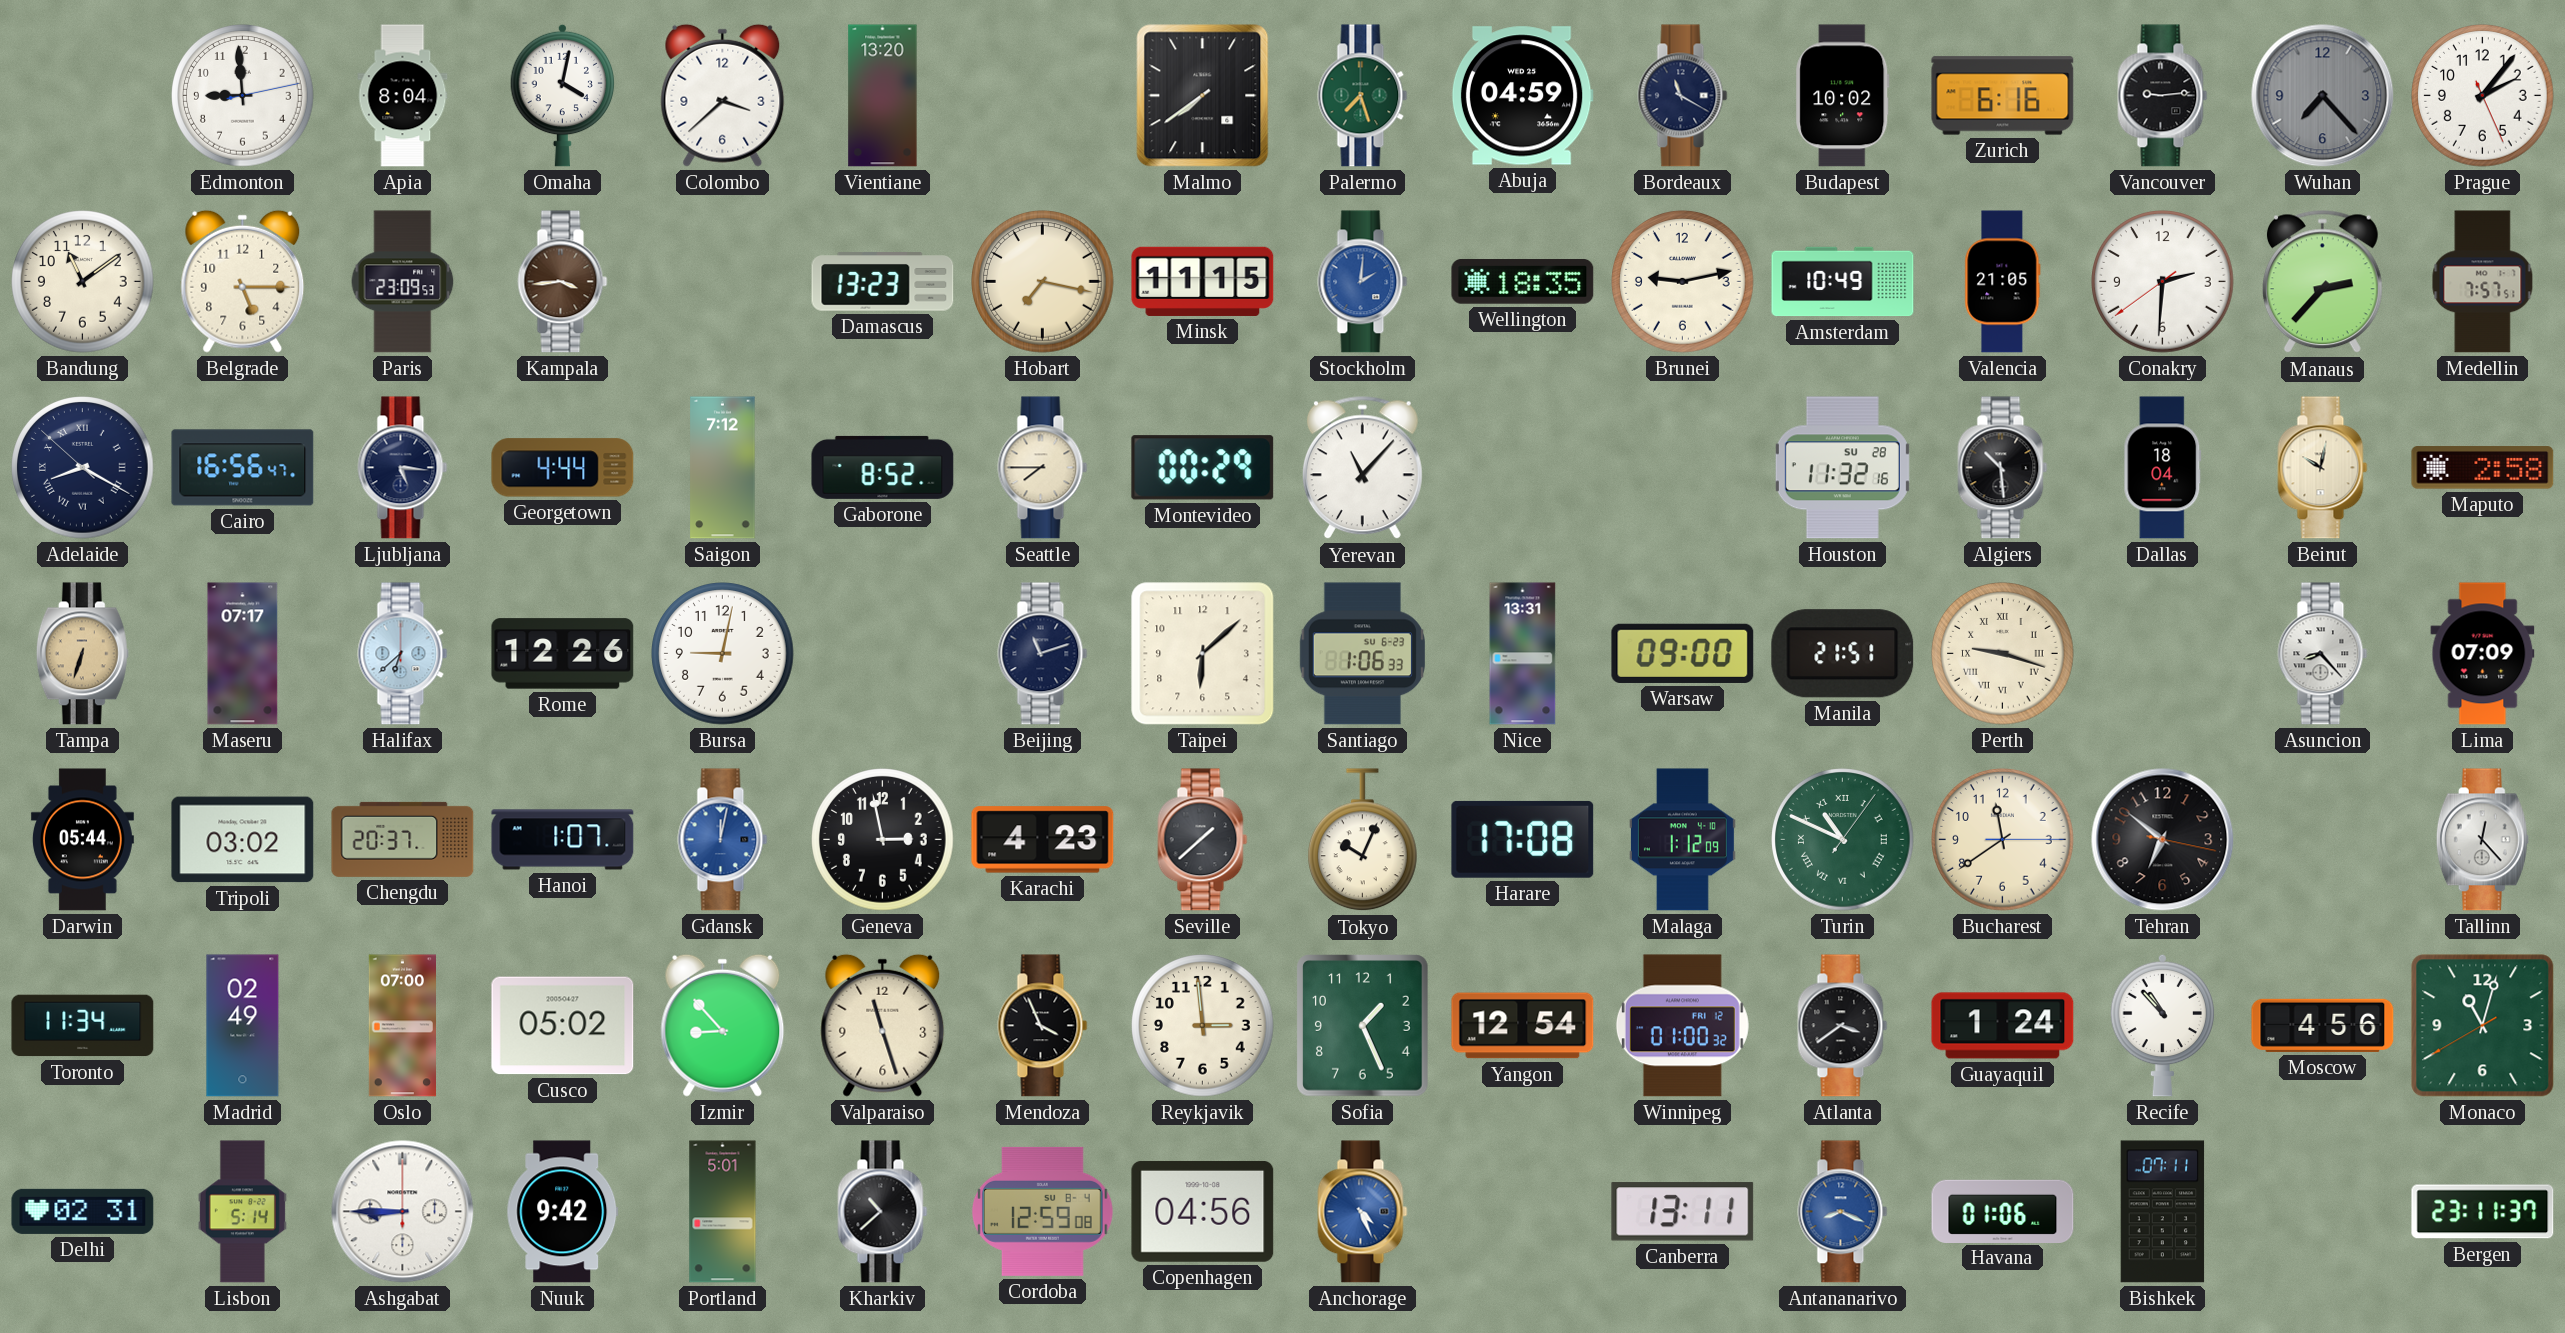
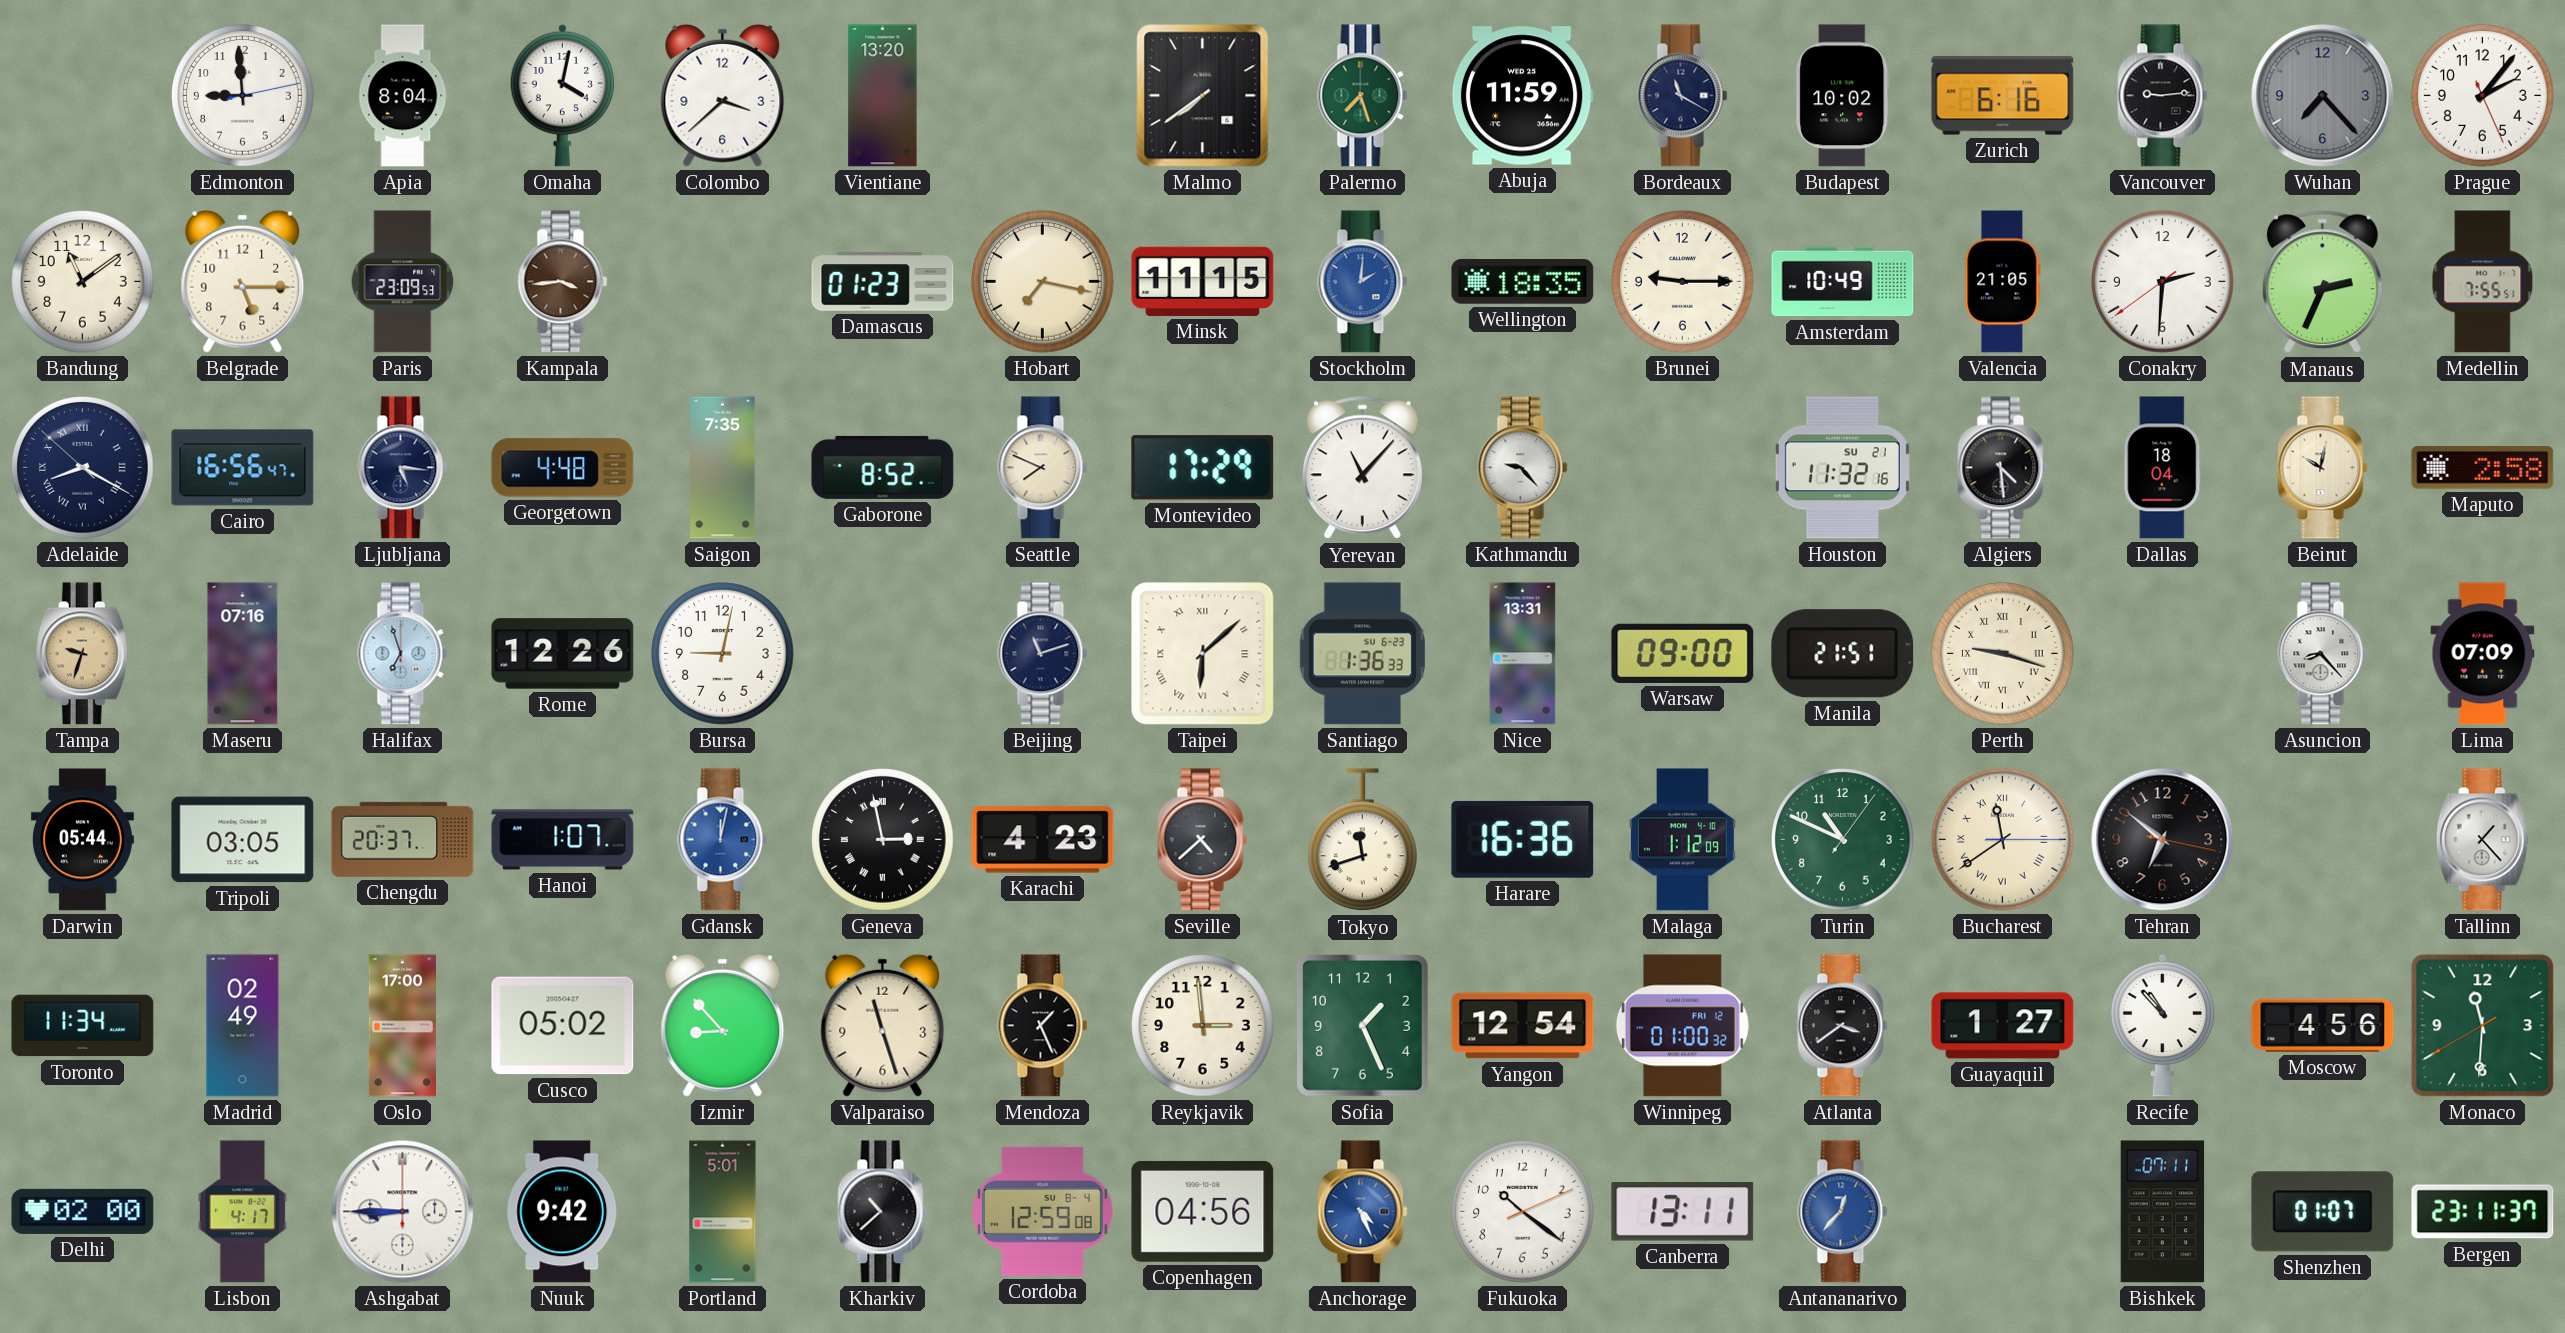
Abuja: 04:59 -> 11:59
Damascus: 13:23 -> 01:23
Brunei: 9:13 -> 9:15
Manaus: 2:37 -> 2:34
Medellin: 7:57 -> 7:55
Georgetown: 4:44 -> 4:48
Saigon: 7:12 -> 7:35
Seattle: 7:45 -> 7:49
Montevideo: 00:29 -> 17:29
Kathmandu: none -> 9:23
Houston date: SU 28 -> SU 21
Algiers: 10:29 -> 4:29
Tampa: 6:33 -> 9:33
Maseru: 07:17 -> 07:16
Halifax: 6:38 -> 6:57
Taipei numerals: Arabic -> Roman
Santiago: 1:06 -> 1:36
Tripoli: 03:02 -> 03:05
Geneva numerals: Arabic -> Roman
Seville: 1:38 -> 4:38
Tokyo: 10:04 -> 11:42
Harare: 17:08 -> 16:36
Turin numerals: Roman -> Arabic
Bucharest numerals: Arabic -> Roman
Tallinn: 12:23 -> 1:23
Oslo: 07:00 -> 17:00
Mendoza: 3:56 -> 1:26
Guayaquil: 1:24 -> 1:27
Monaco: 11:02 -> 11:30
Delhi: 02:31 -> 02:00
Lisbon: 5:14 -> 4:17
Fukuoka: none -> 10:21
Antananarivo: 8:19 -> 12:37
Havana: 01:06 -> none
Shenzhen: none -> 01:07
